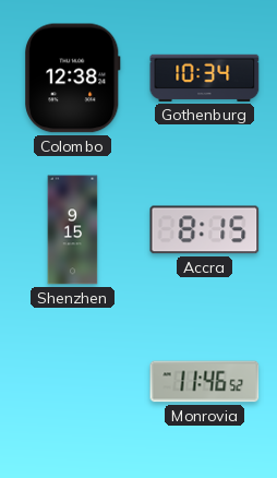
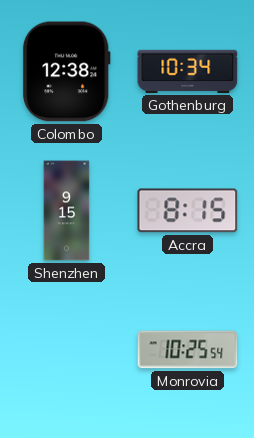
Monrovia: 11:46 -> 10:25
